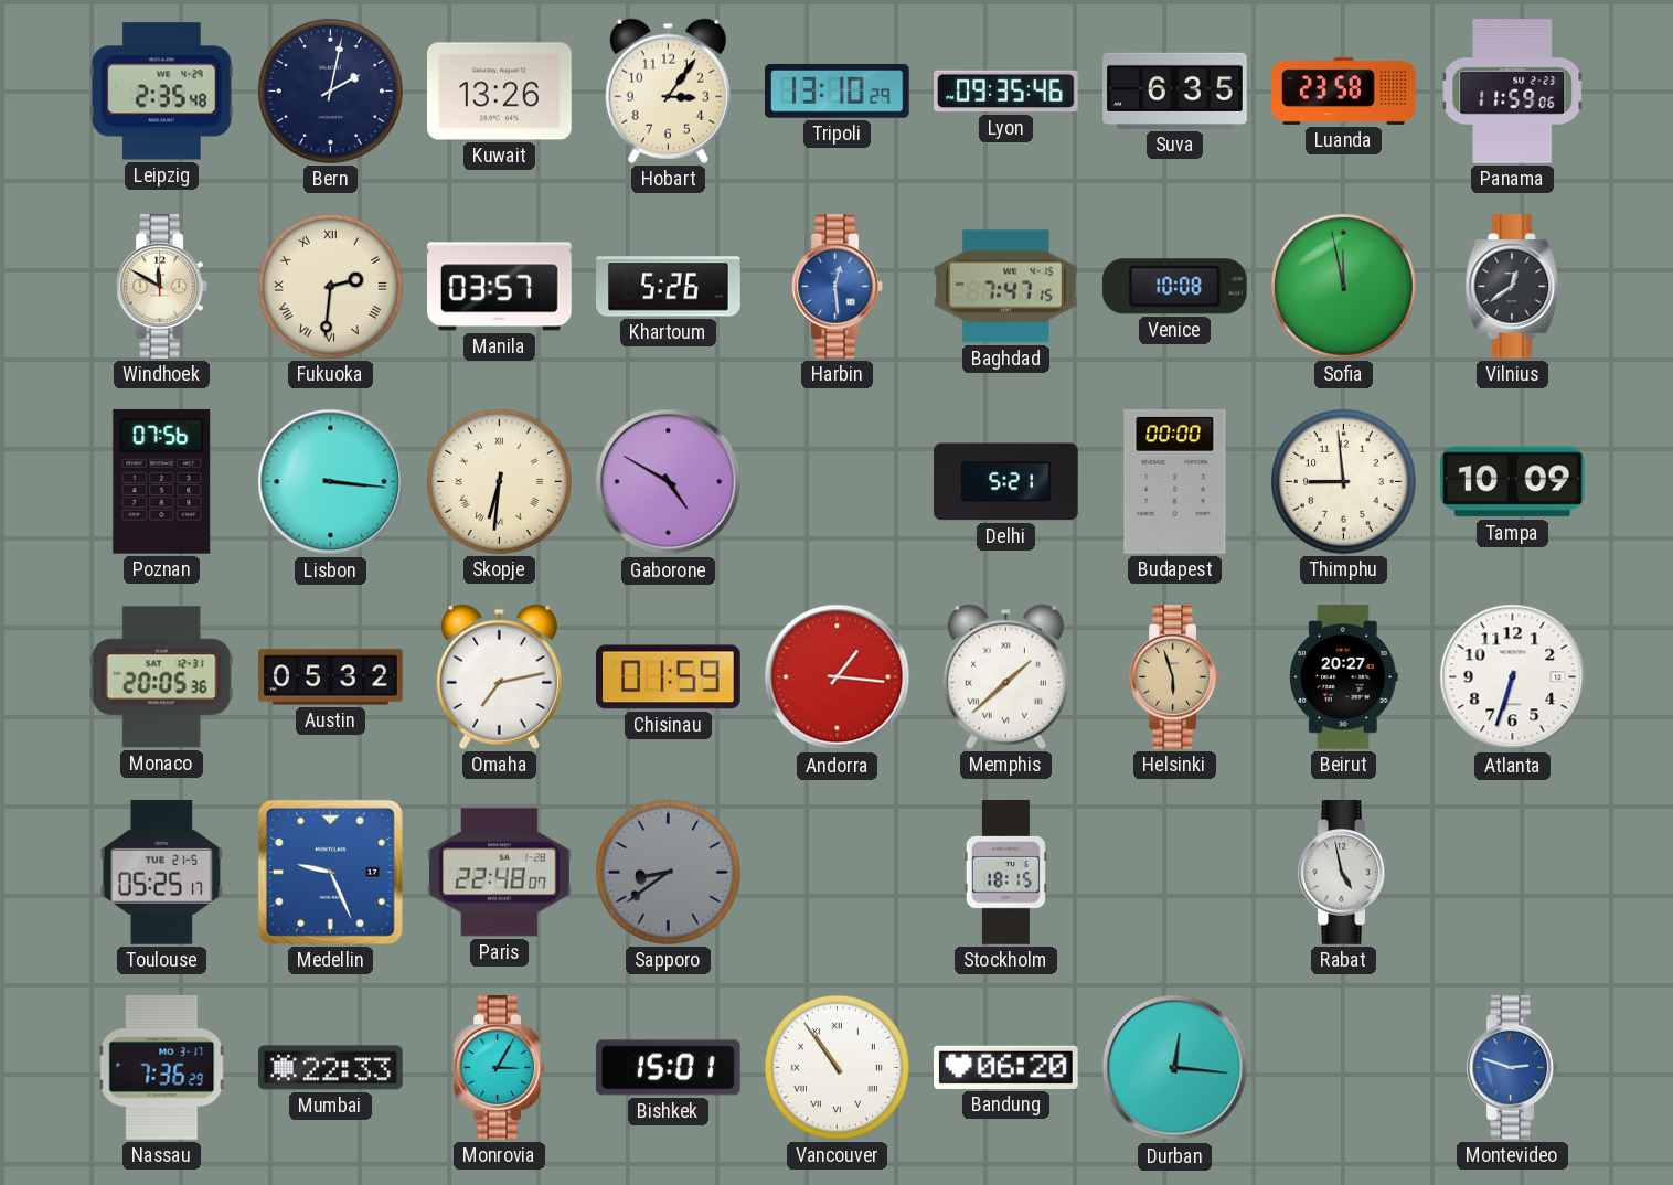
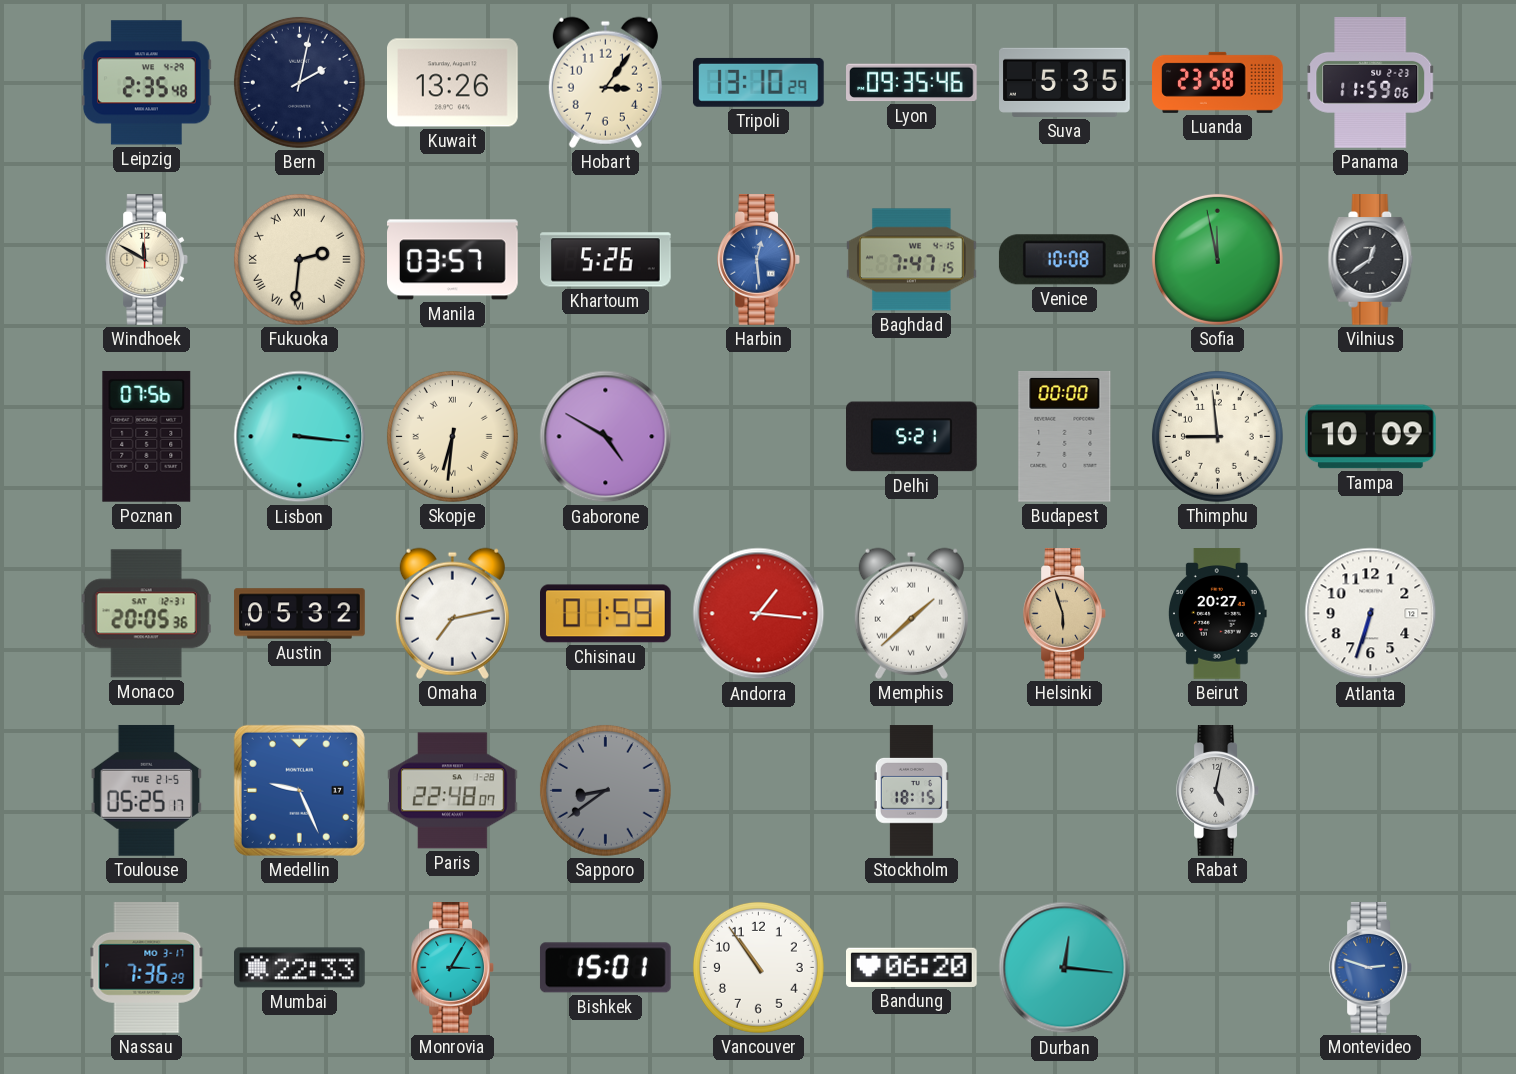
Suva: 6:35 -> 5:35
Rabat: 4:58 -> 5:02
Vancouver numerals: Roman -> Arabic
